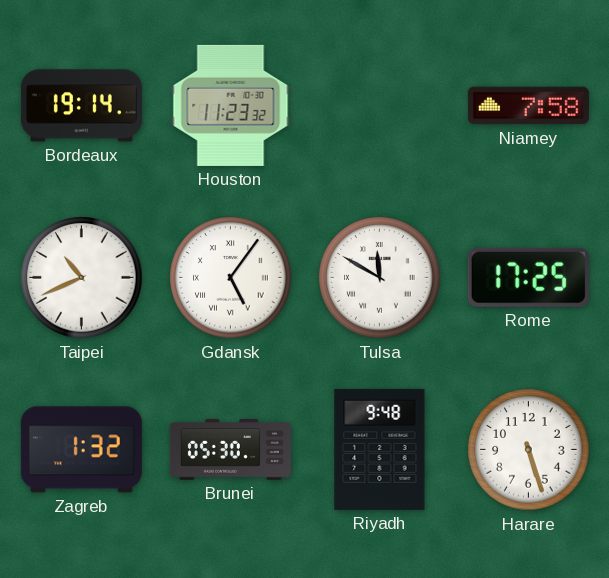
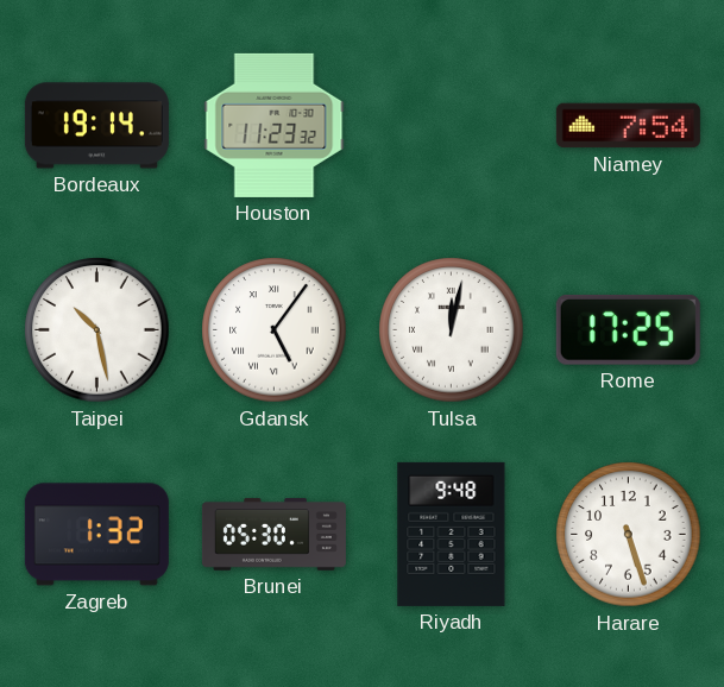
Niamey: 7:58 -> 7:54
Taipei: 10:41 -> 10:28
Tulsa: 11:50 -> 12:02
